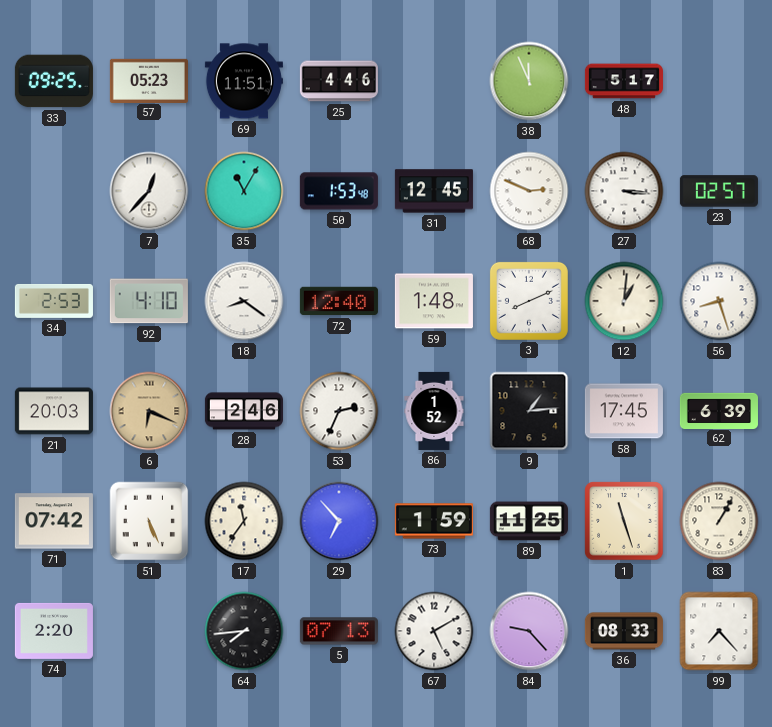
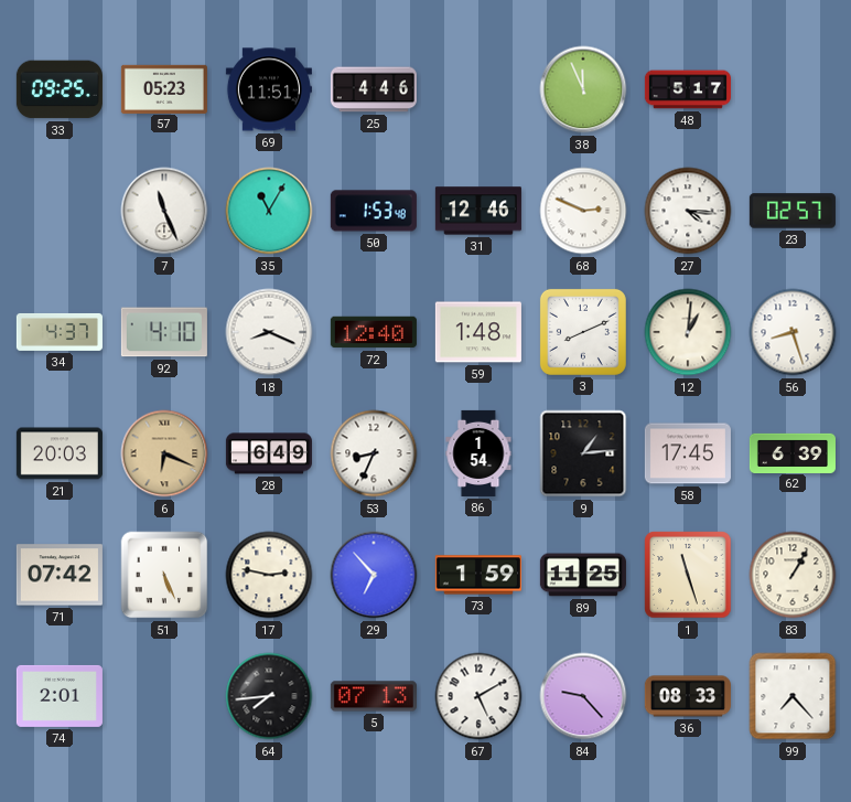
7: 12:37 -> 11:26
31: 12:45 -> 12:46
27: 3:16 -> 4:16
34: 2:53 -> 4:37
18: 8:21 -> 8:19
28: 2:46 -> 6:49
53: 2:34 -> 8:34
86: 1:52 -> 1:54
17: 11:36 -> 2:47
74: 2:20 -> 2:01
